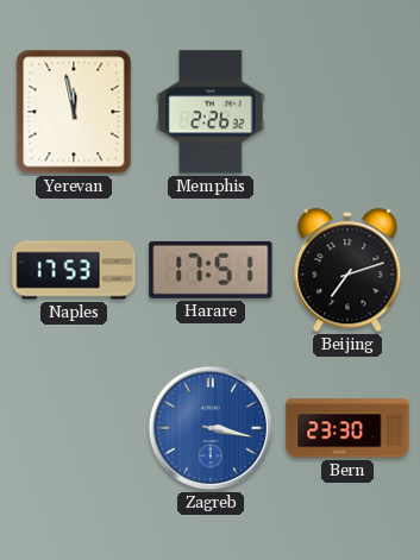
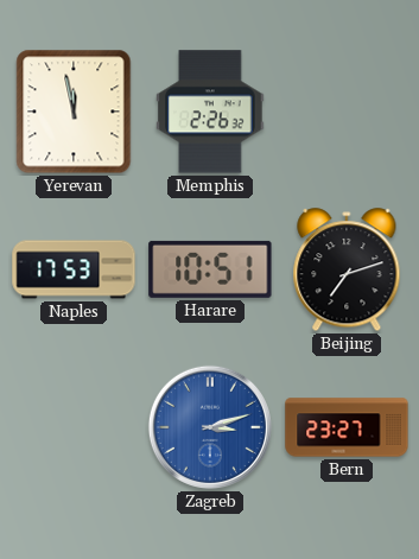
Harare: 17:51 -> 10:51
Zagreb: 3:17 -> 3:12
Bern: 23:30 -> 23:27
